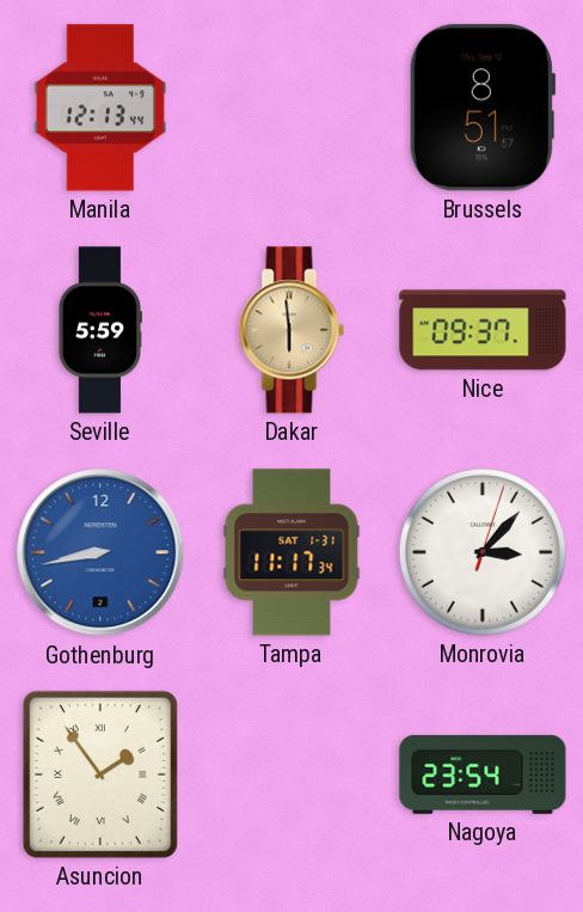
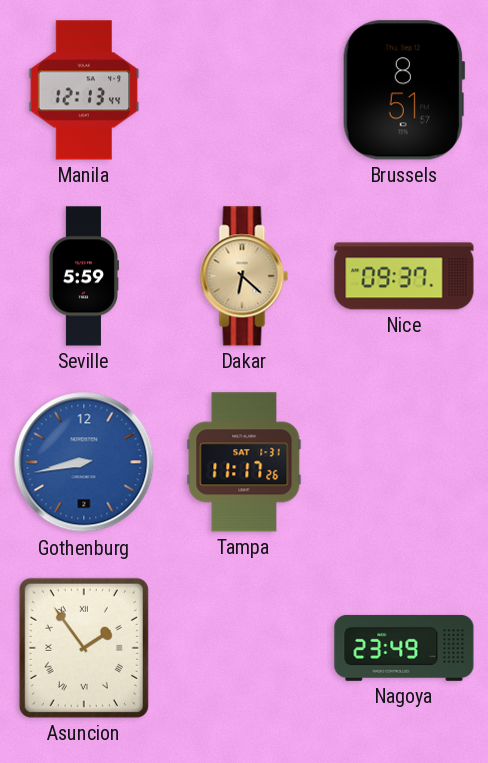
Dakar: 5:59 -> 6:22
Tampa: 11:17:34 -> 11:17:26
Monrovia: 3:07 -> none
Nagoya: 23:54 -> 23:49
